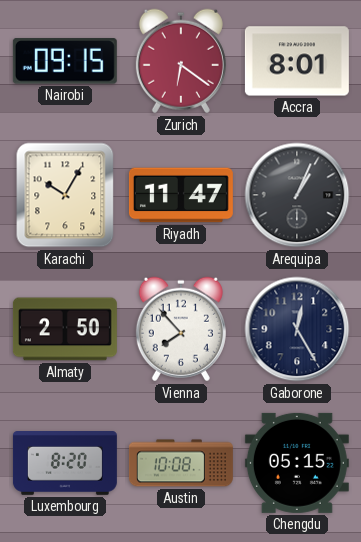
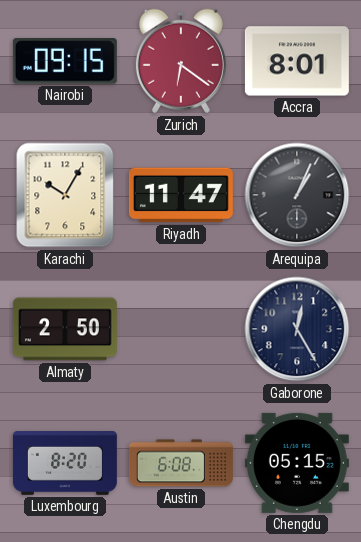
Vienna: 7:53 -> none
Austin: 10:08 -> 6:08
